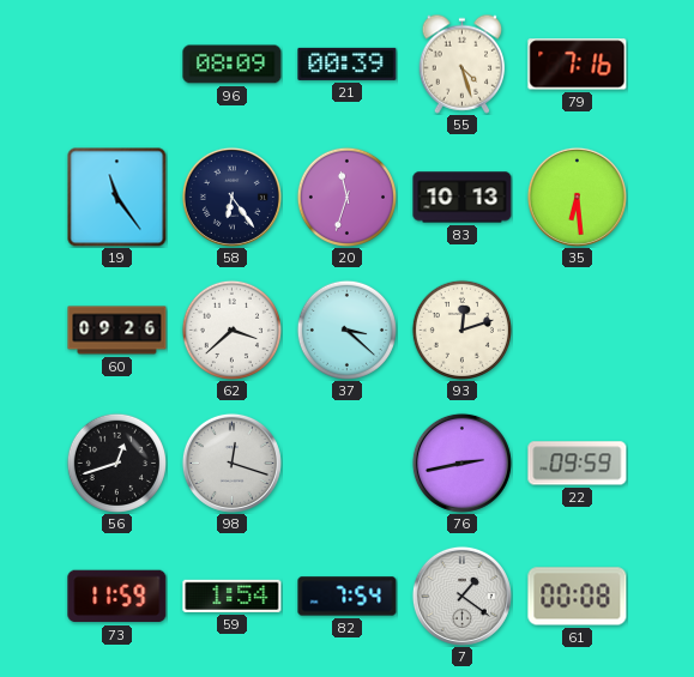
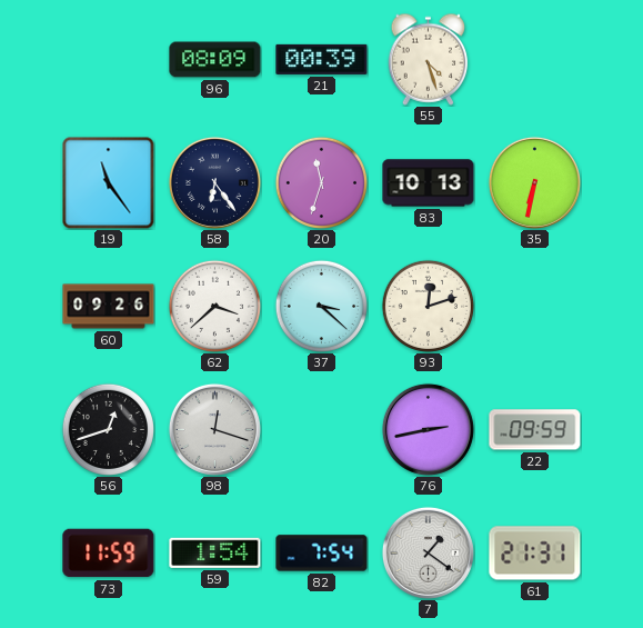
79: 7:16 -> none
35: 6:29 -> 6:32
61: 00:08 -> 21:31
